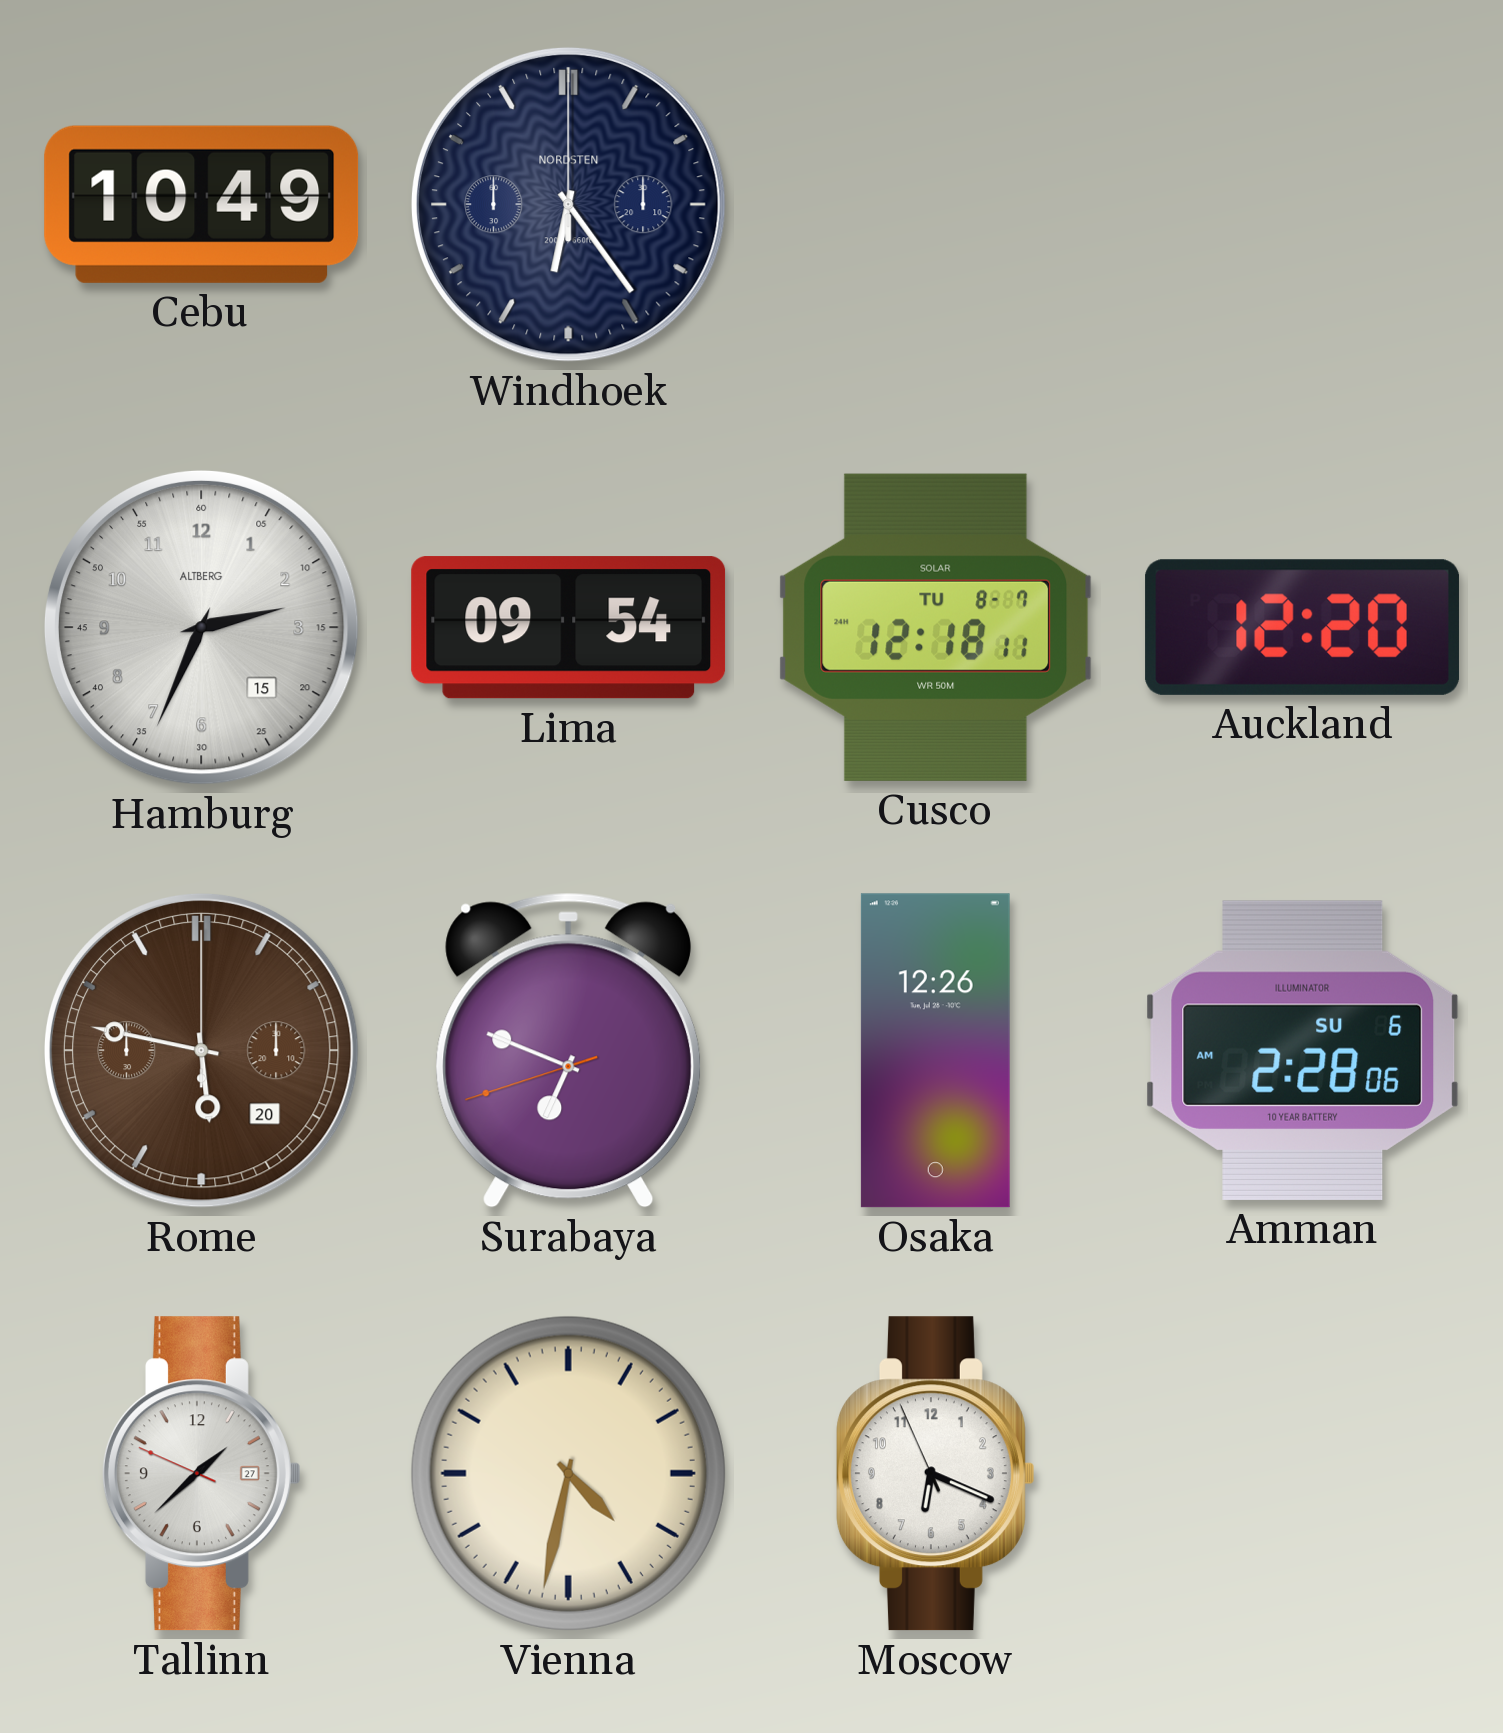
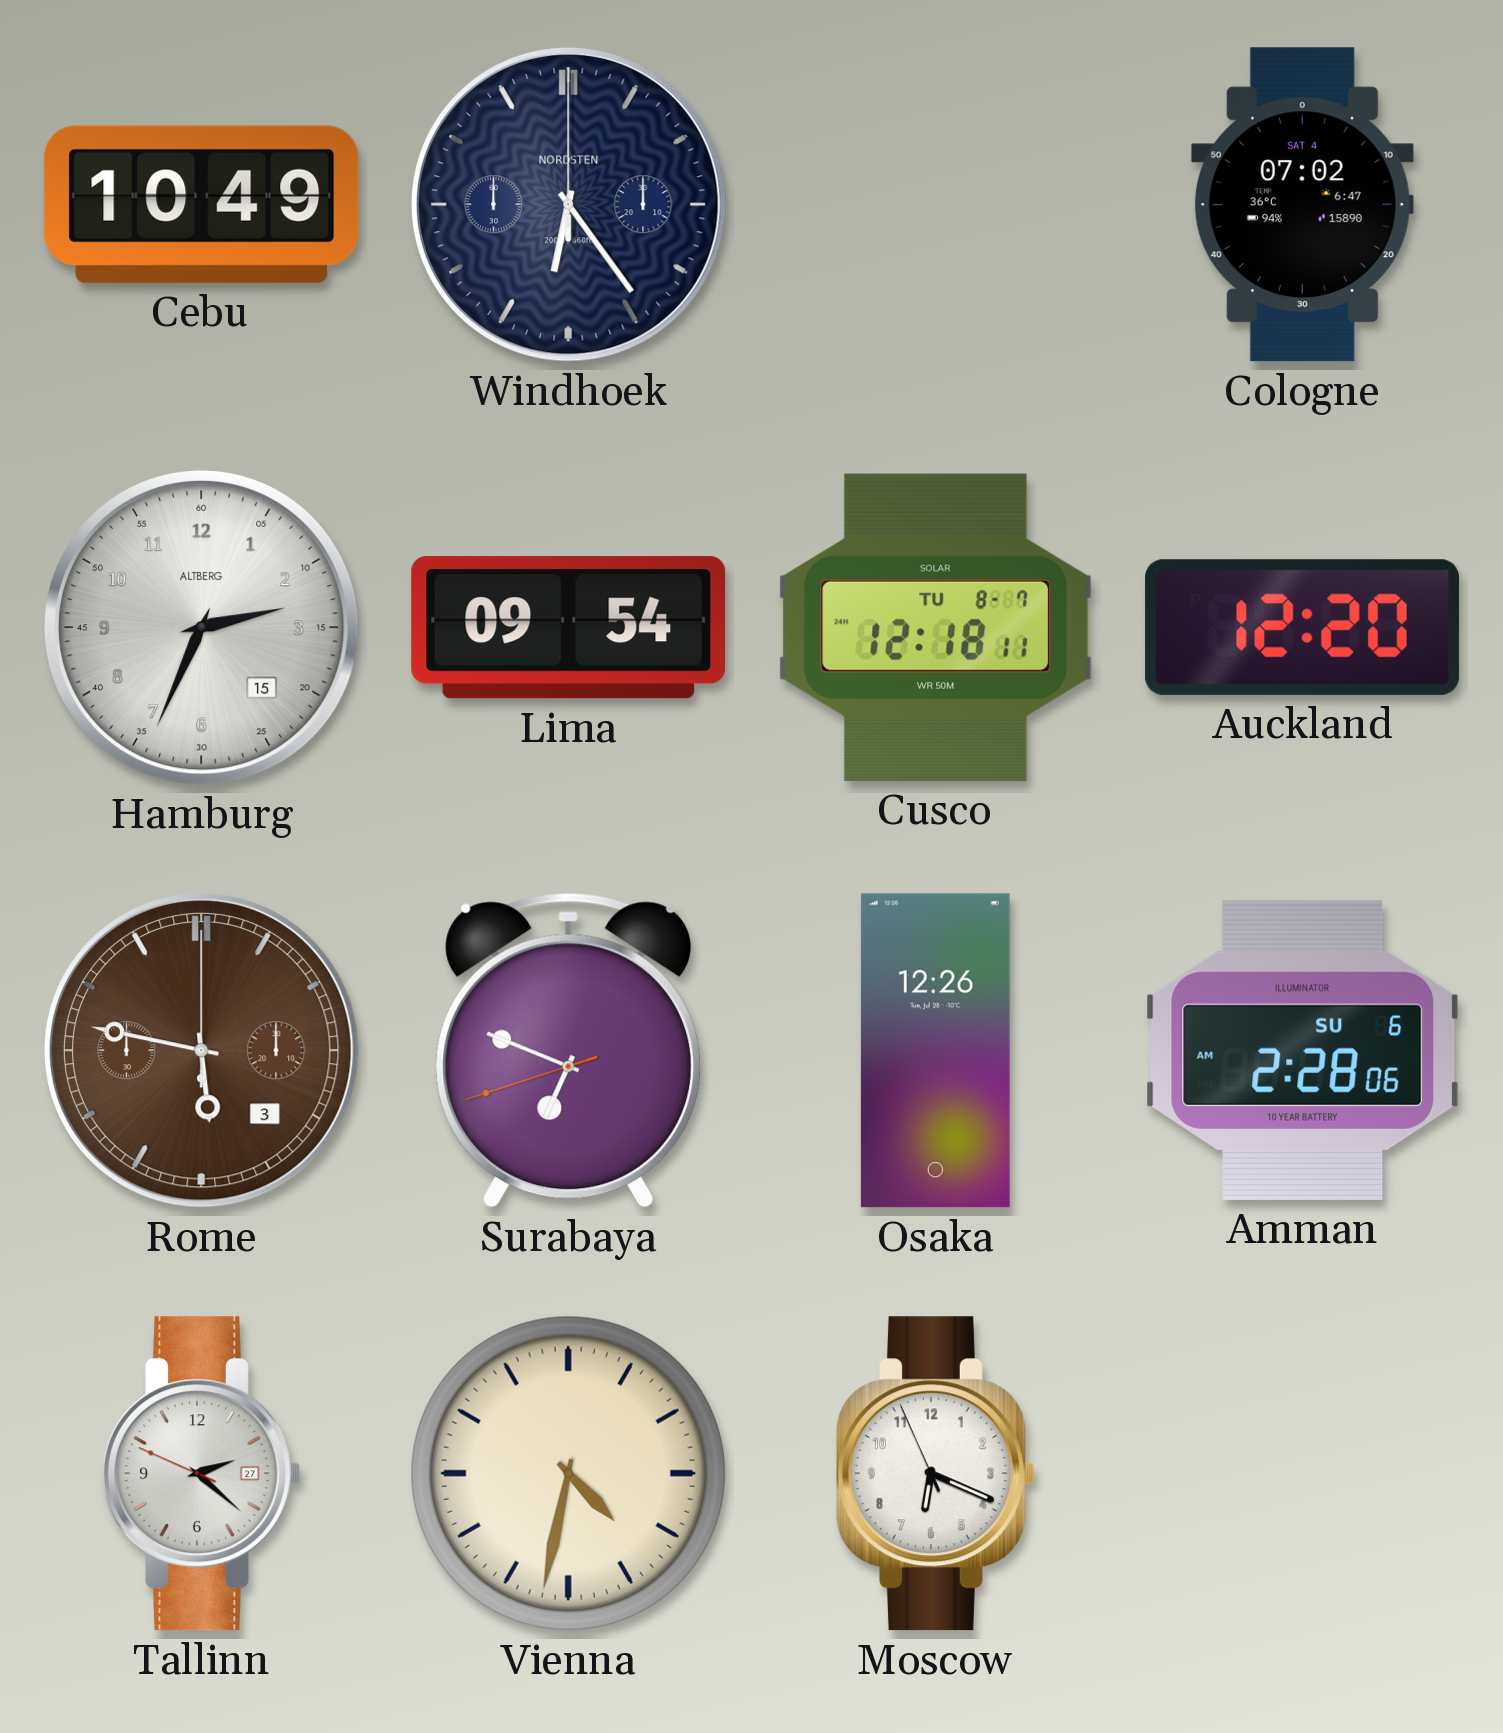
Cologne: none -> 07:02
Rome date: 20 -> 3
Tallinn: 1:37 -> 2:21
